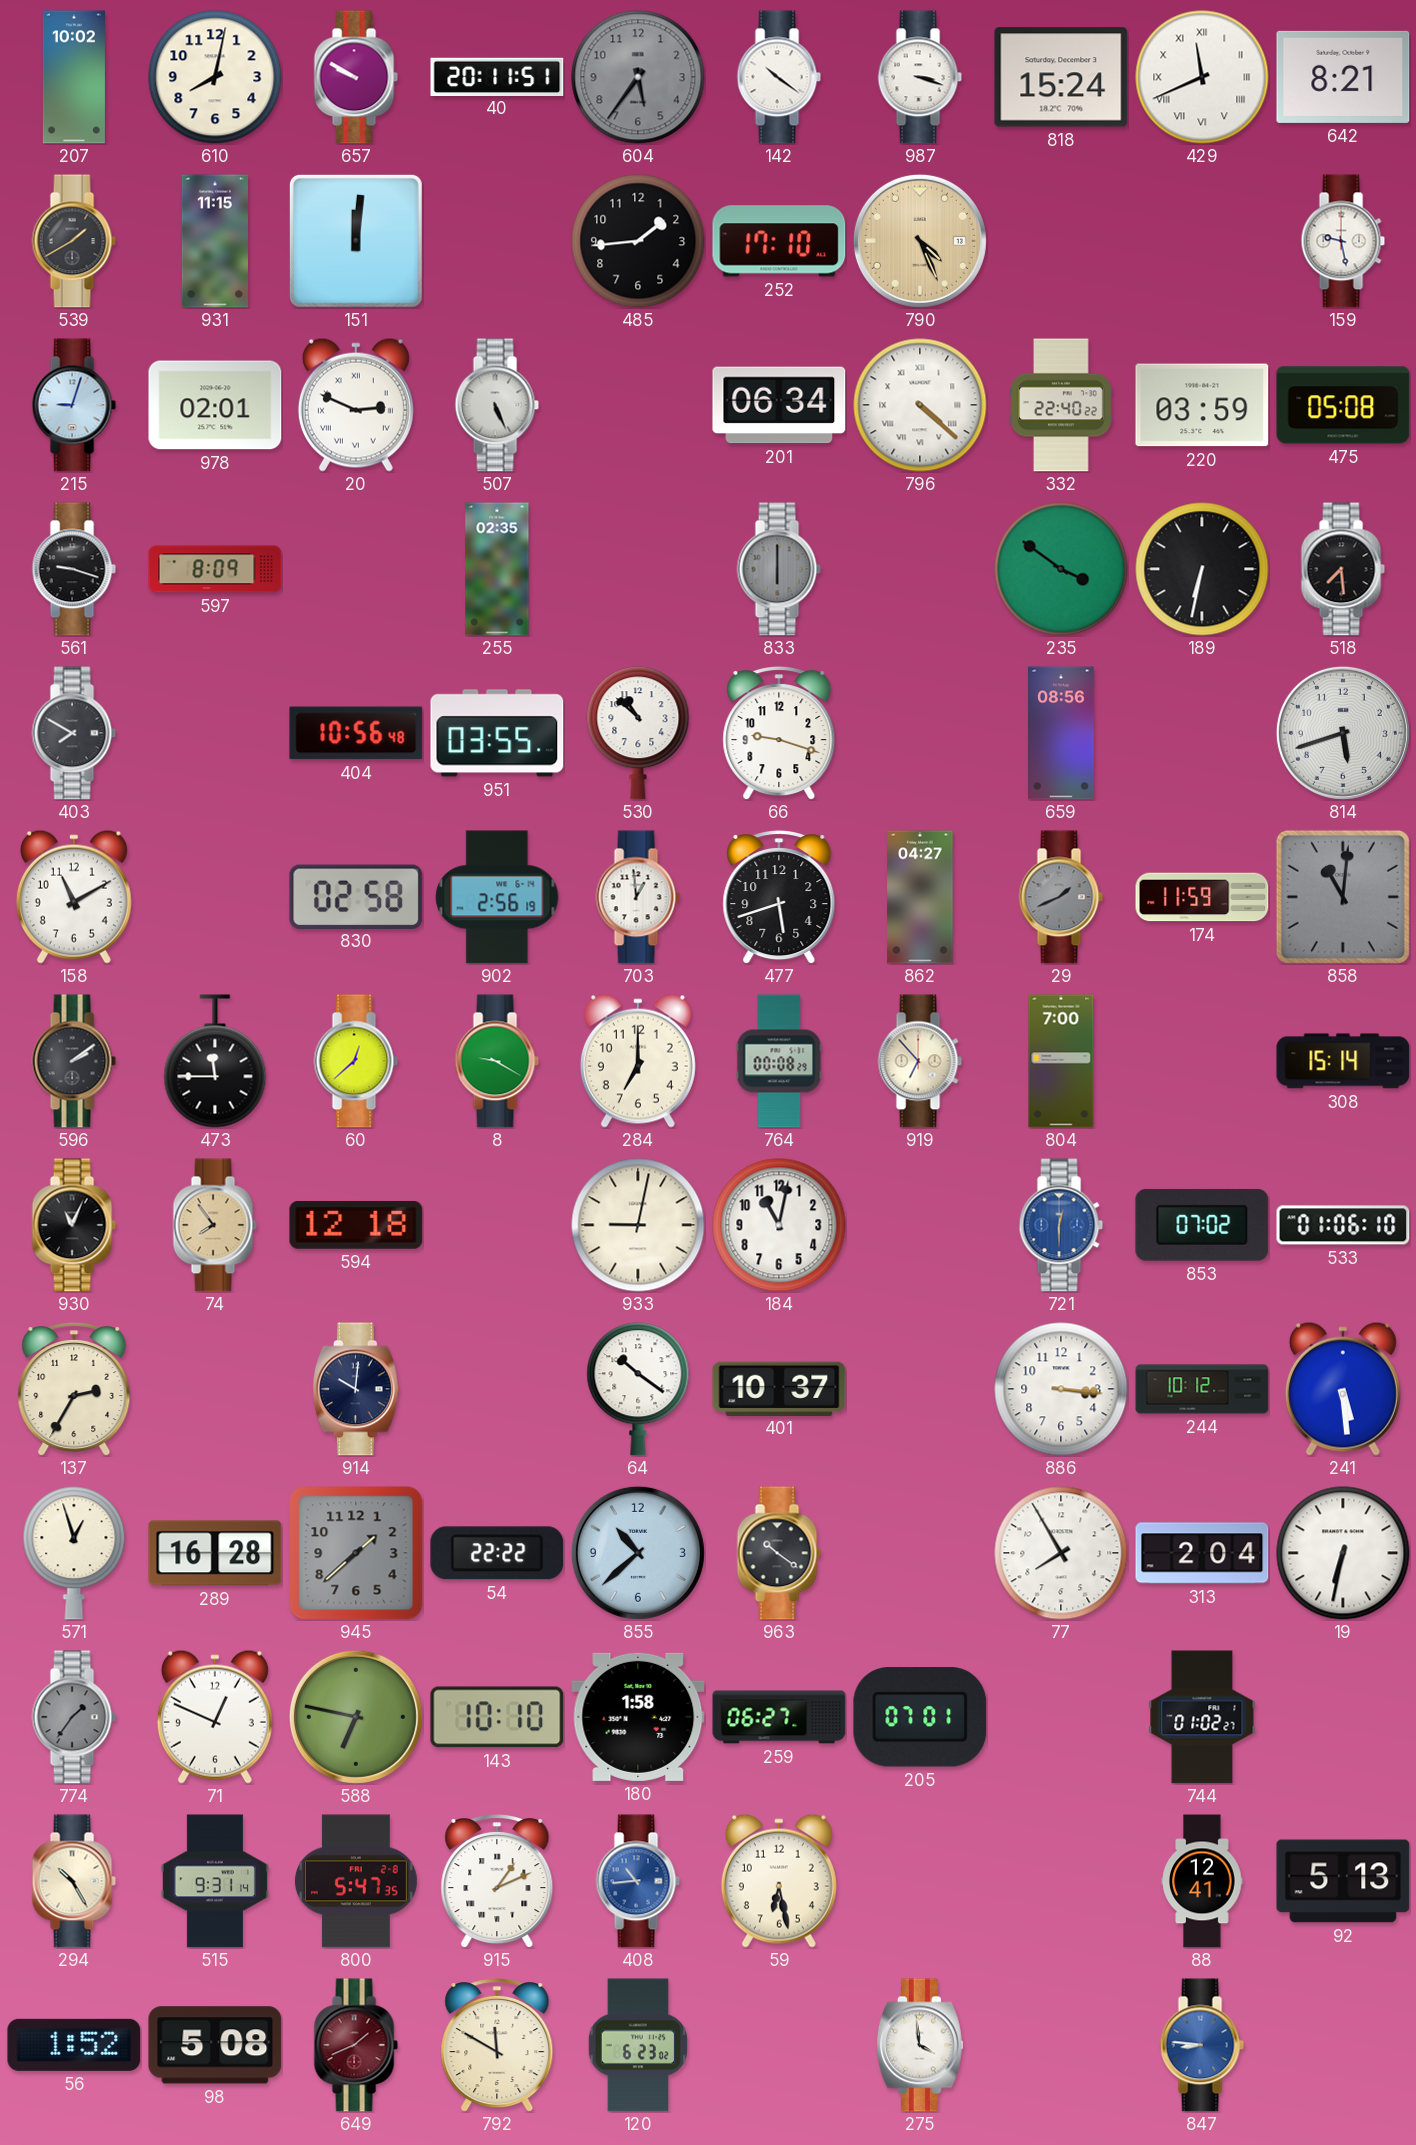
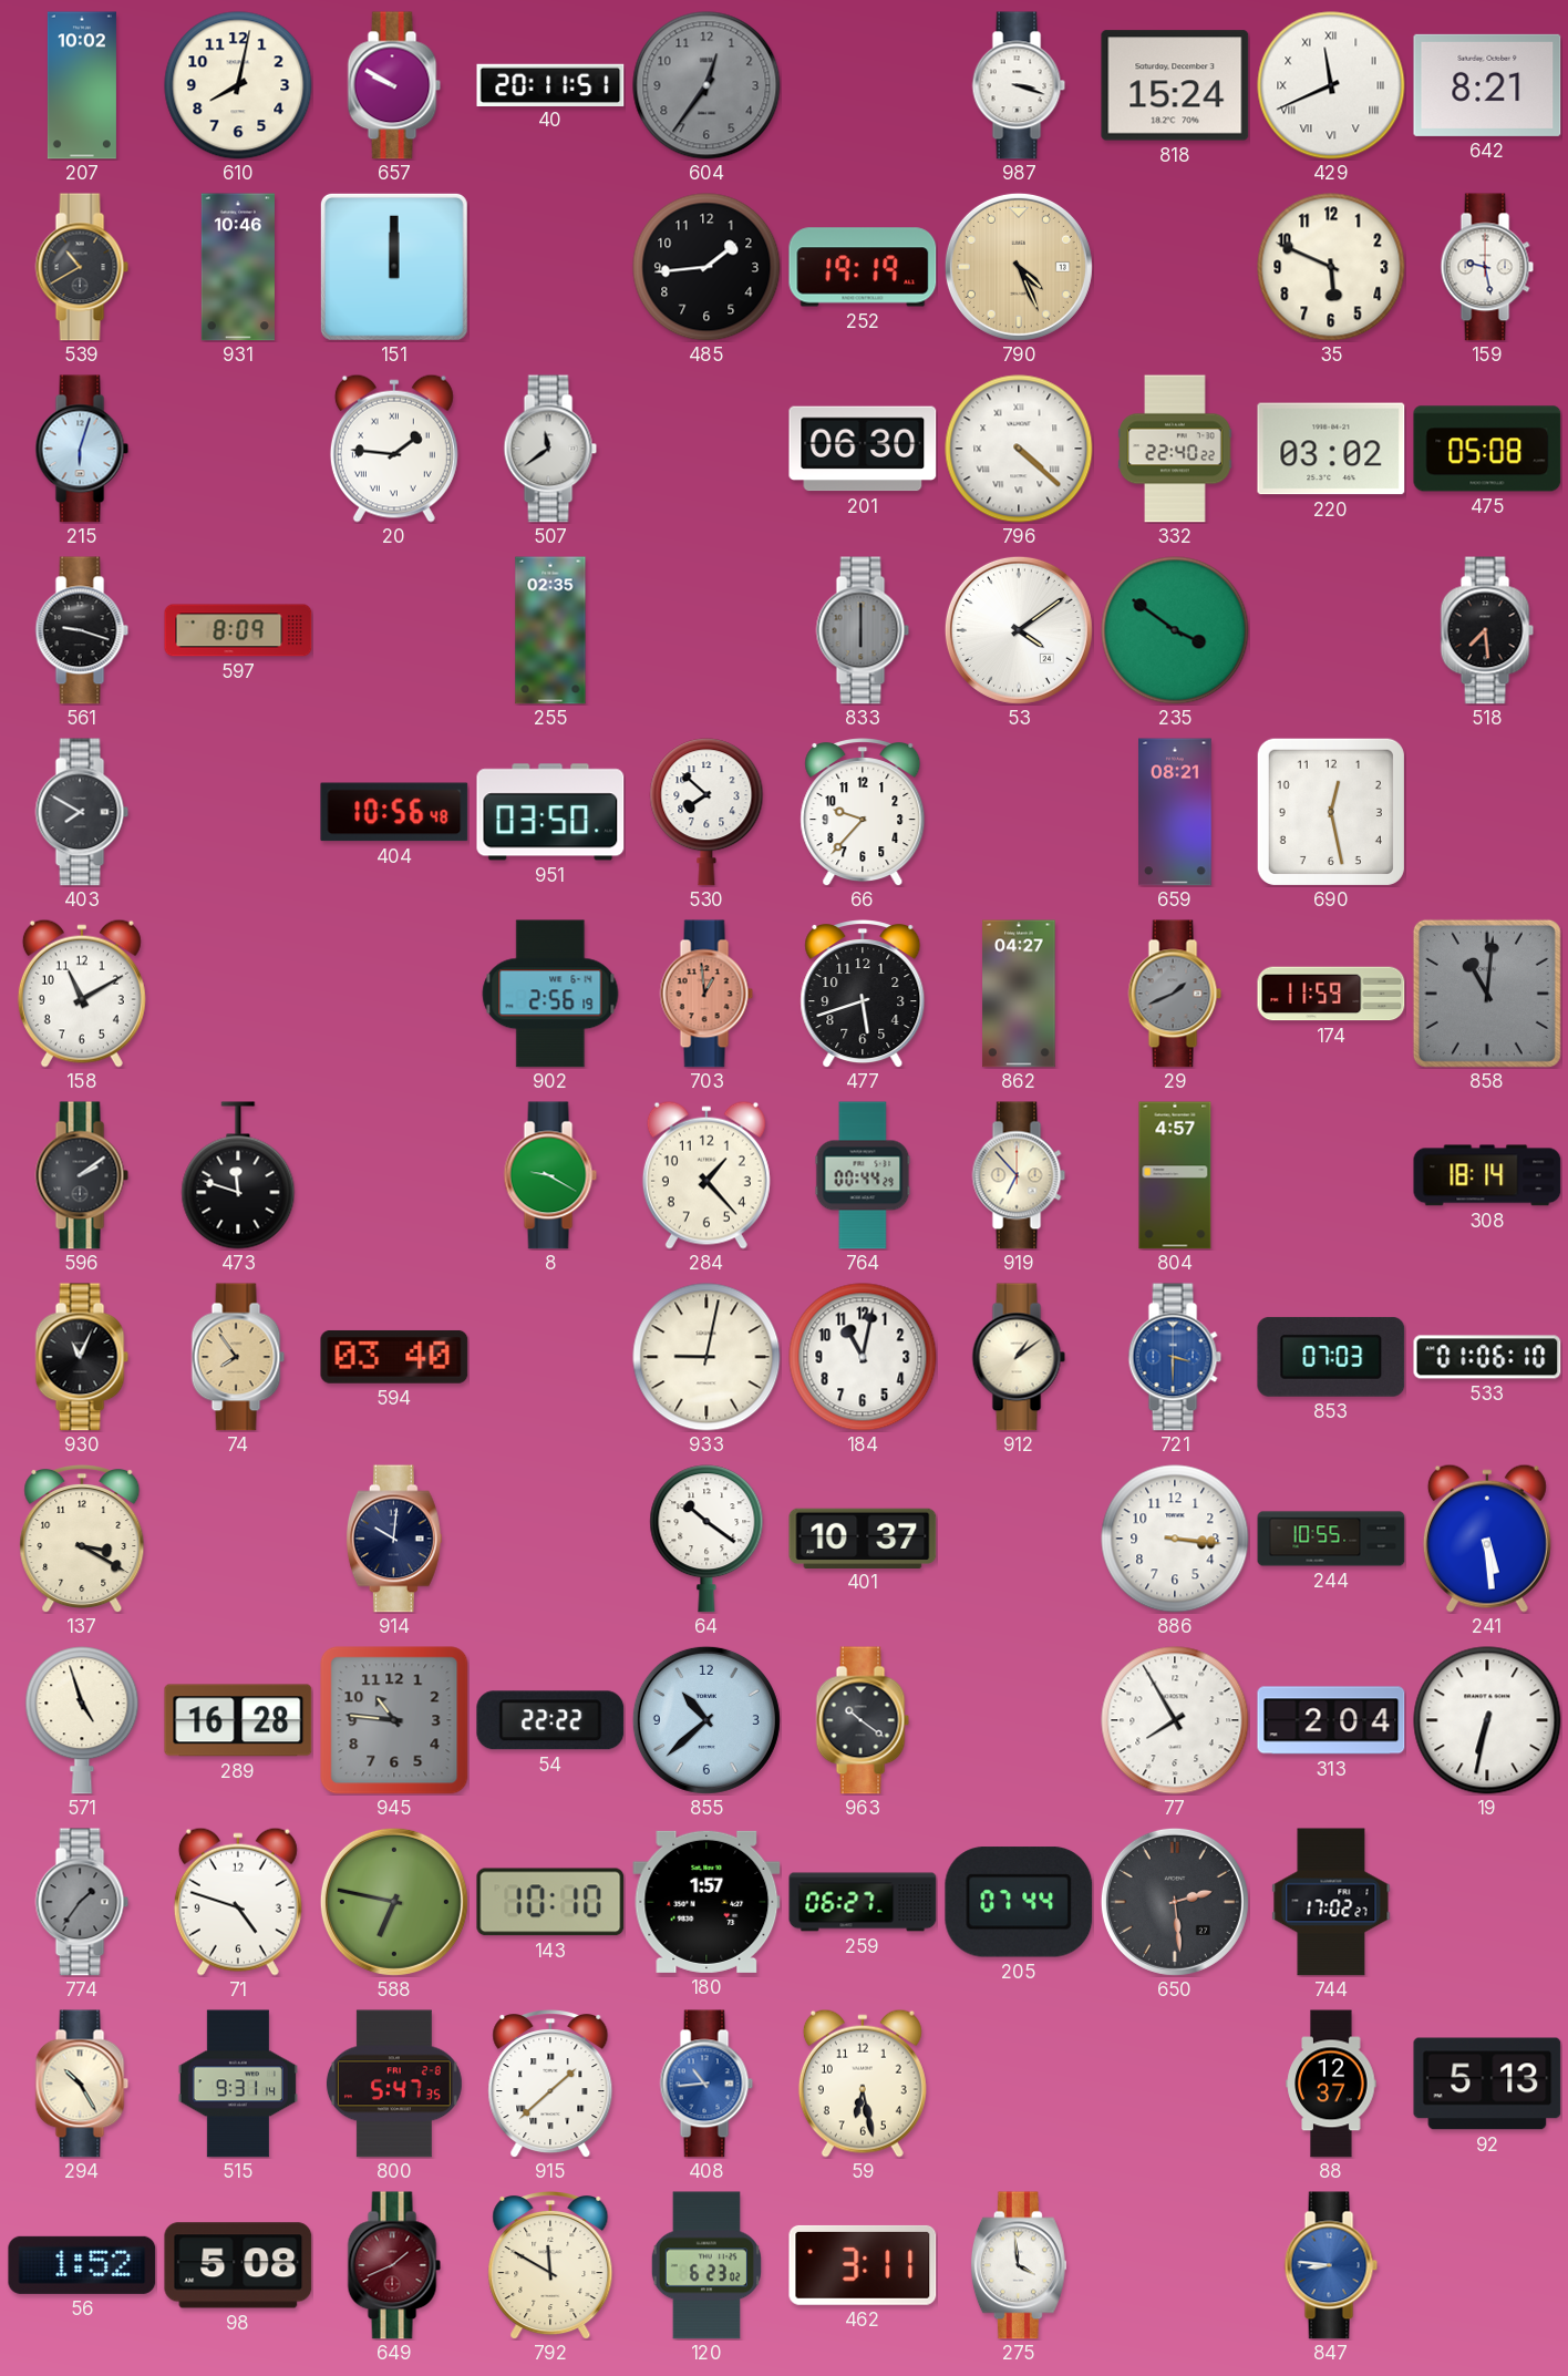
604: 5:36 -> 12:36
142: 10:21 -> none
539: 1:40 -> 10:40
931: 11:15 -> 10:46
151: 12:01 -> 12:00
252: 17:10 -> 19:19
35: none -> 5:49
215: 9:03 -> 6:03
978: 02:01 -> none
20: 2:49 -> 1:46
507: 5:26 -> 11:39
201: 06:34 -> 06:30
220: 03:59 -> 03:02
53: none -> 4:09
189: 6:32 -> none
951: 03:55 -> 03:50
530: 10:52 -> 7:52
66: 9:18 -> 9:37
659: 08:56 -> 08:21
690: none -> 12:28
814: 5:42 -> none
830: 02:58 -> none
703 dial: white -> salmon
473: 11:45 -> 11:48
60: 12:38 -> none
284: 7:00 -> 1:23
764: 00:08 -> 00:44
804: 7:00 -> 4:57
308: 15:14 -> 18:14
594: 12:18 -> 03:40
912: none -> 1:09
721: 12:30 -> 3:30
853: 07:02 -> 07:03
137: 2:35 -> 3:20
244: 10:12 -> 10:55
571: 12:57 -> 4:57
945: 1:38 -> 10:46
71: 12:49 -> 4:48
180: 1:58 -> 1:57
205: 07:01 -> 07:44
650: none -> 2:29
744: 01:02 -> 17:02
915: 1:11 -> 1:38
88: 12:41 -> 12:37
462: none -> 3:11
